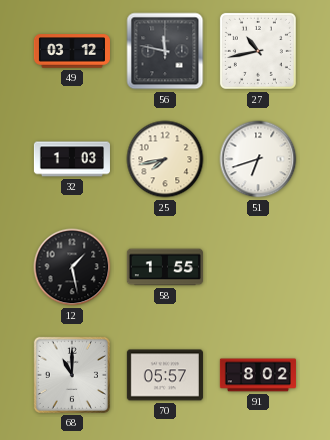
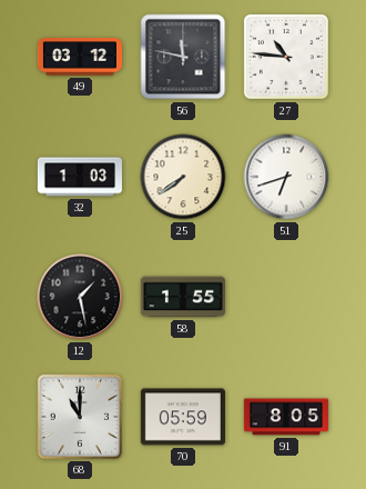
27: 10:43 -> 10:46
25: 7:43 -> 7:39
70: 05:57 -> 05:59
91: 8:02 -> 8:05
